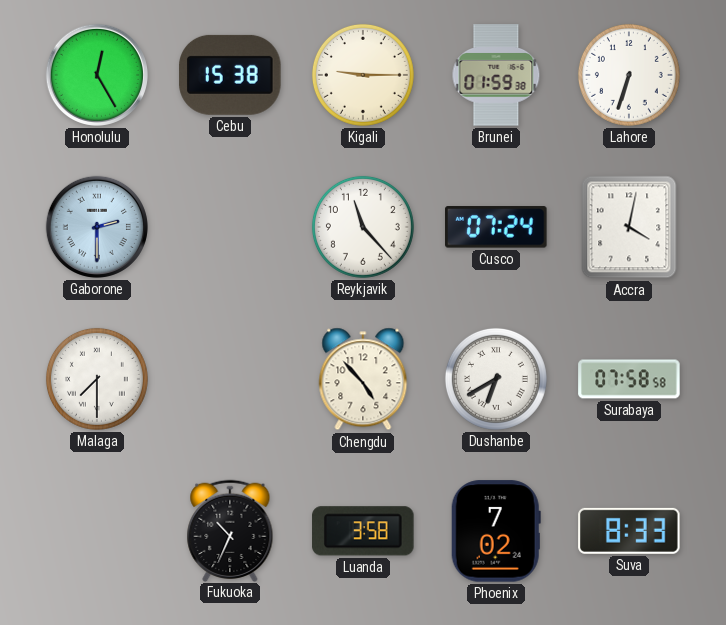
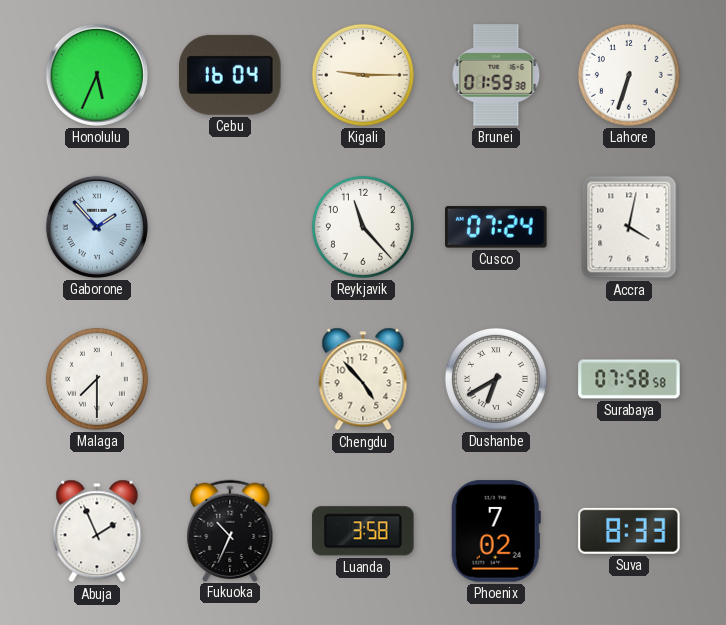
Honolulu: 12:25 -> 5:34
Cebu: 15:38 -> 16:04
Gaborone: 2:30 -> 1:53
Abuja: none -> 1:56
